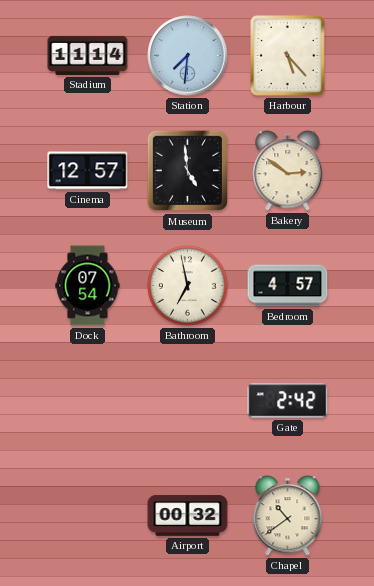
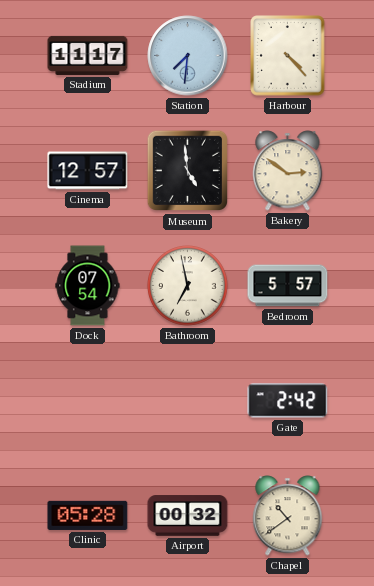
Stadium: 11:14 -> 11:17
Harbour: 5:23 -> 4:23
Bedroom: 4:57 -> 5:57
Clinic: none -> 05:28
